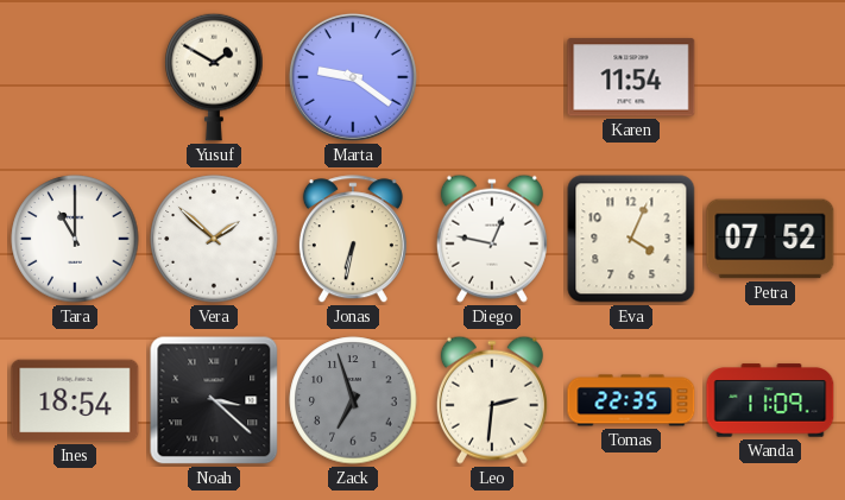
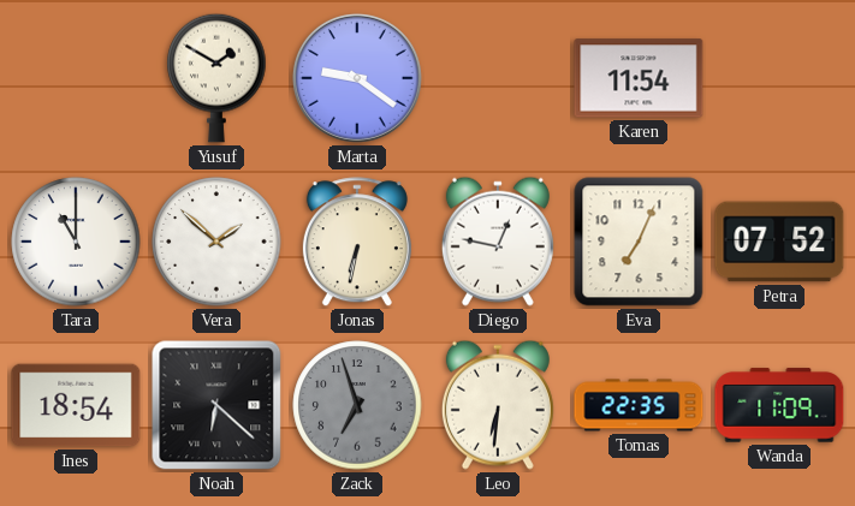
Eva: 4:04 -> 7:04
Noah: 3:22 -> 6:22
Leo: 2:31 -> 6:31
